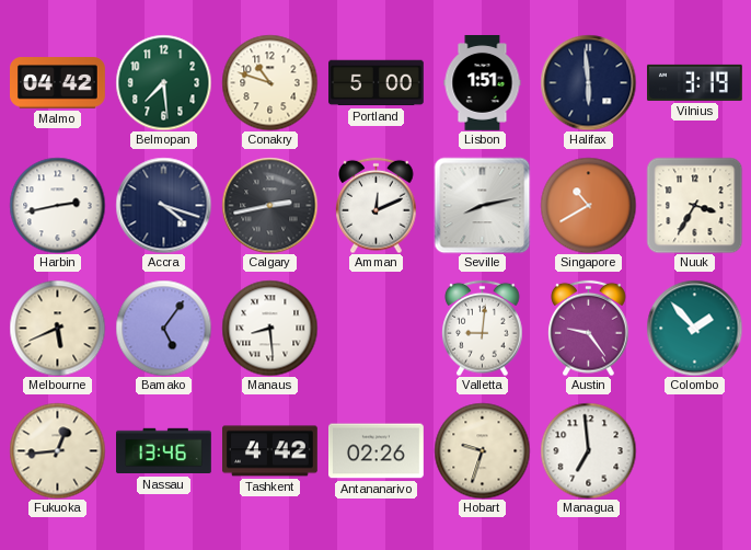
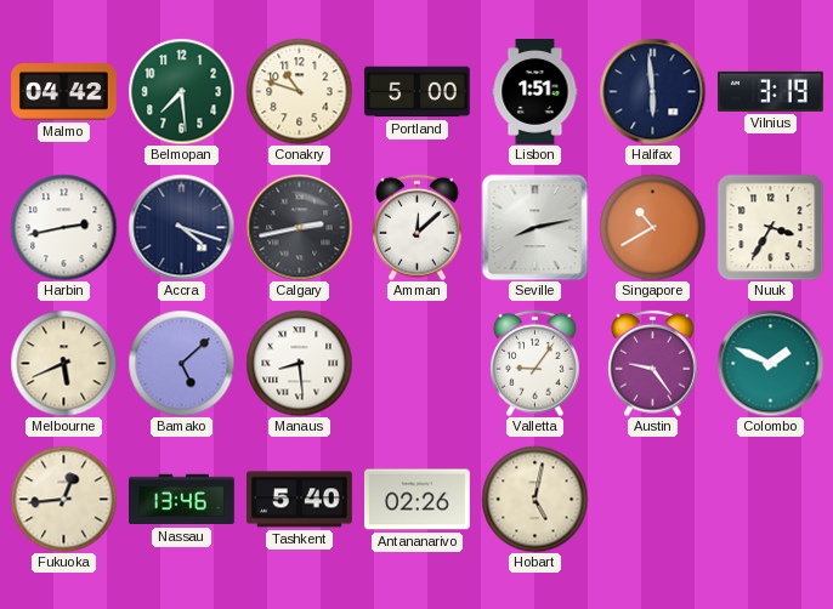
Amman: 12:11 -> 12:08
Bamako: 5:06 -> 5:08
Valletta: 9:01 -> 9:06
Colombo: 1:53 -> 1:49
Tashkent: 4:42 -> 5:40
Hobart: 9:33 -> 5:02
Managua: 6:59 -> none
